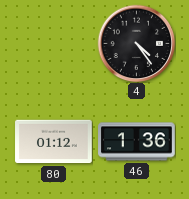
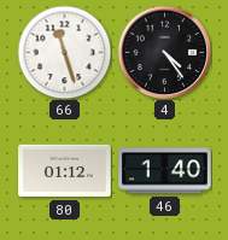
66: none -> 11:27
46: 1:36 -> 1:40
